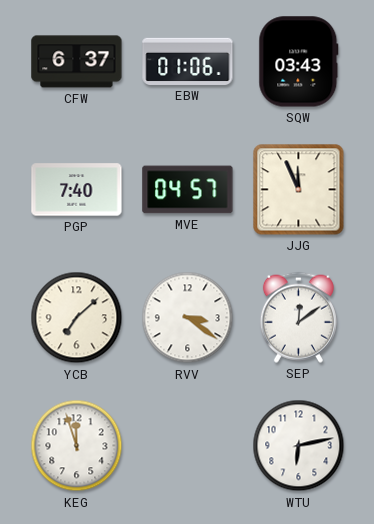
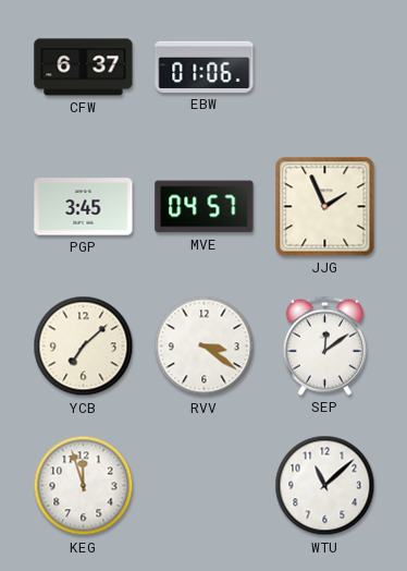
SQW: 03:43 -> none
PGP: 7:40 -> 3:45
JJG: 11:56 -> 1:56
WTU: 6:13 -> 11:08
